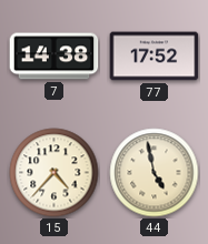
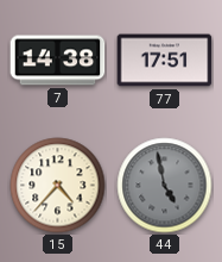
77: 17:52 -> 17:51
44 dial: cream -> grey
